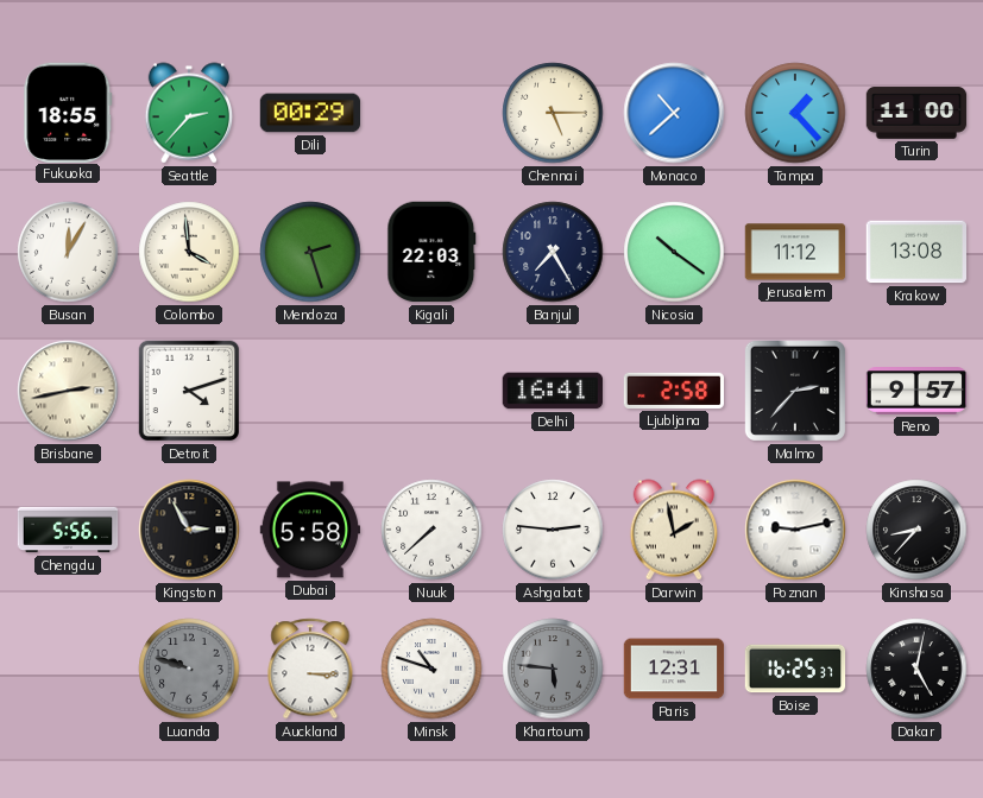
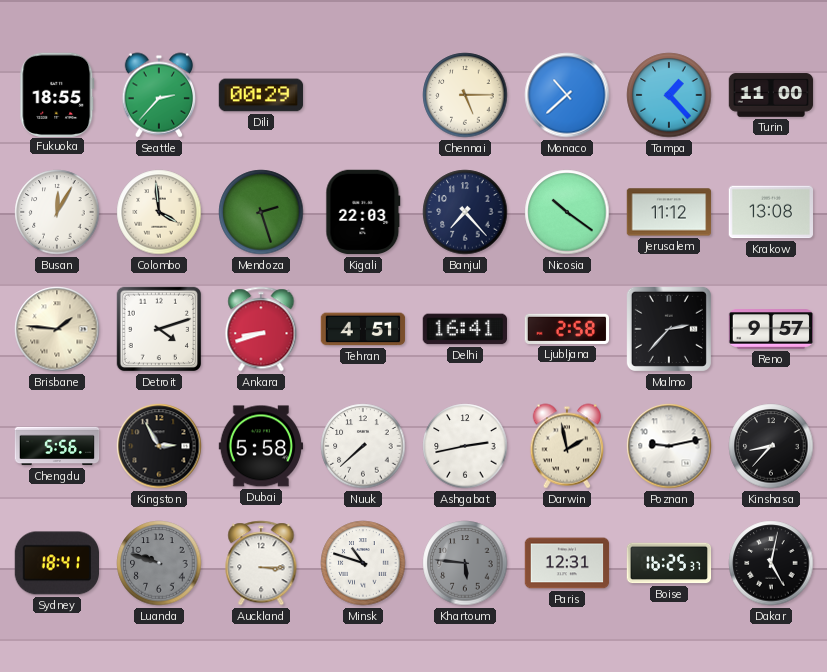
Banjul: 7:25 -> 7:23
Brisbane: 2:43 -> 1:46
Ankara: none -> 8:42
Tehran: none -> 4:51
Ashgabat: 2:46 -> 2:43
Sydney: none -> 18:41
